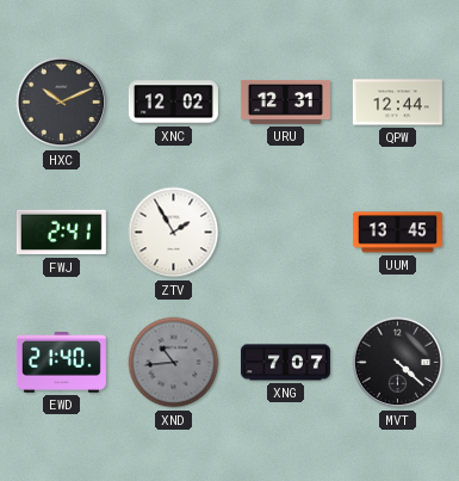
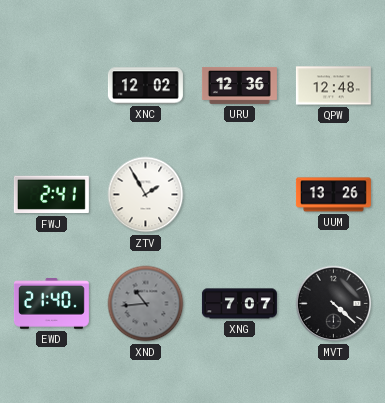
HXC: 10:11 -> none
URU: 12:31 -> 12:36
QPW: 12:44 -> 12:48
UUM: 13:45 -> 13:26
